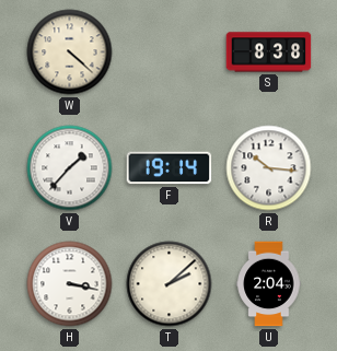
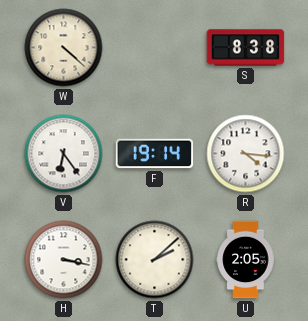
V: 1:37 -> 6:24
R: 10:16 -> 4:16
U: 2:04 -> 2:05
